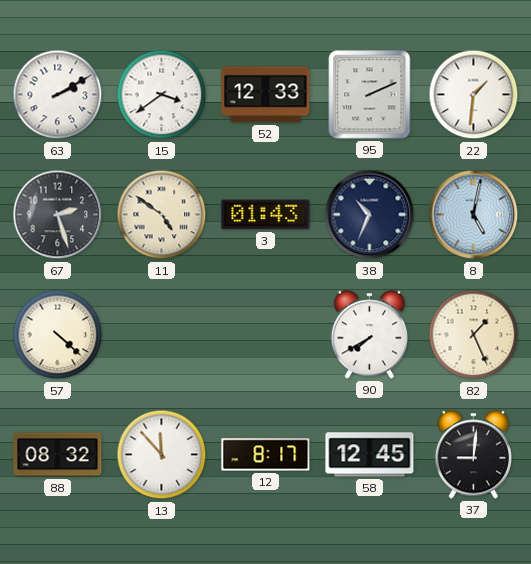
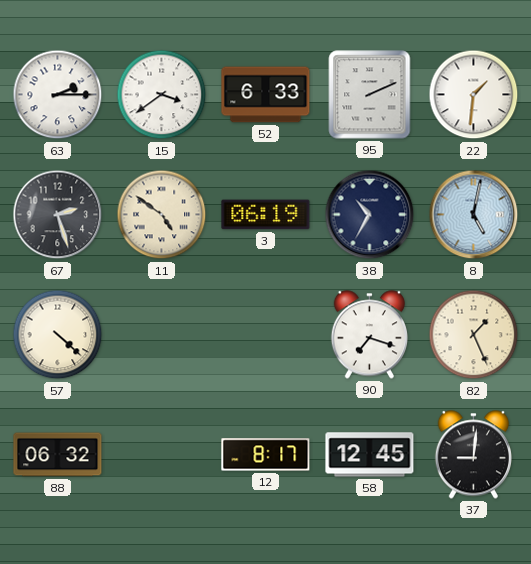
63: 2:10 -> 2:15
52: 12:33 -> 6:33
3: 01:43 -> 06:19
38: 10:34 -> 10:35
90: 7:40 -> 7:18
88: 08:32 -> 06:32
13: 11:53 -> none
